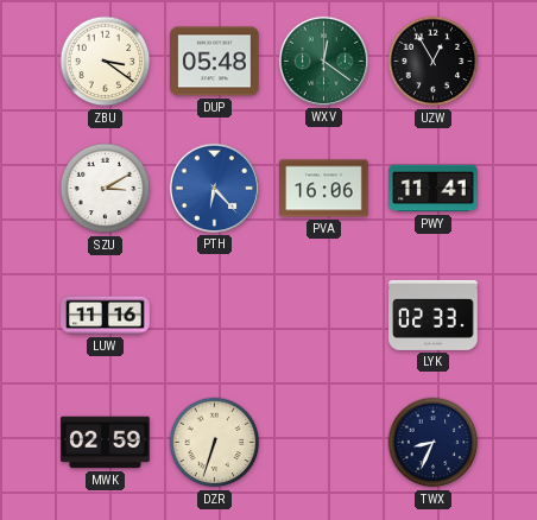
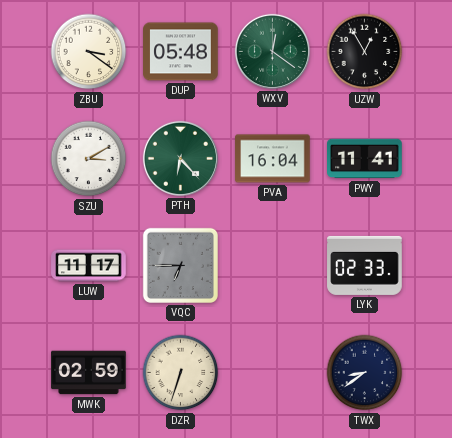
PTH dial: blue -> green
PVA: 16:06 -> 16:04
LUW: 11:16 -> 11:17
VQC: none -> 6:45
TWX: 8:34 -> 8:39
